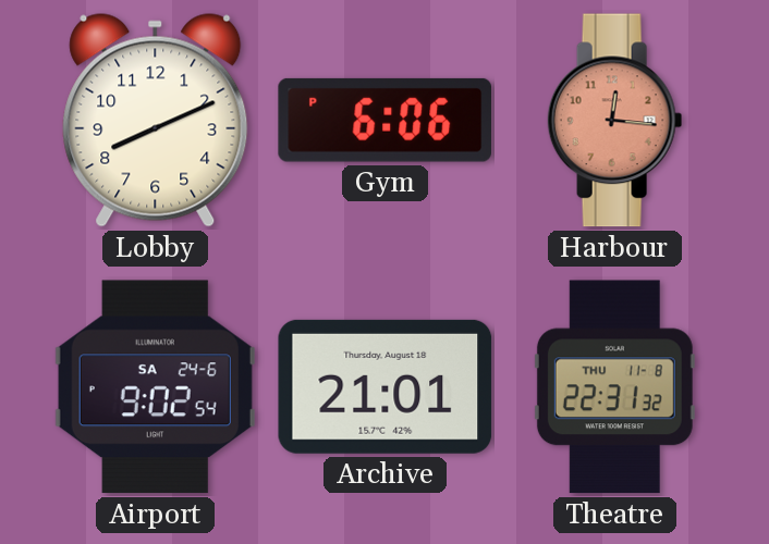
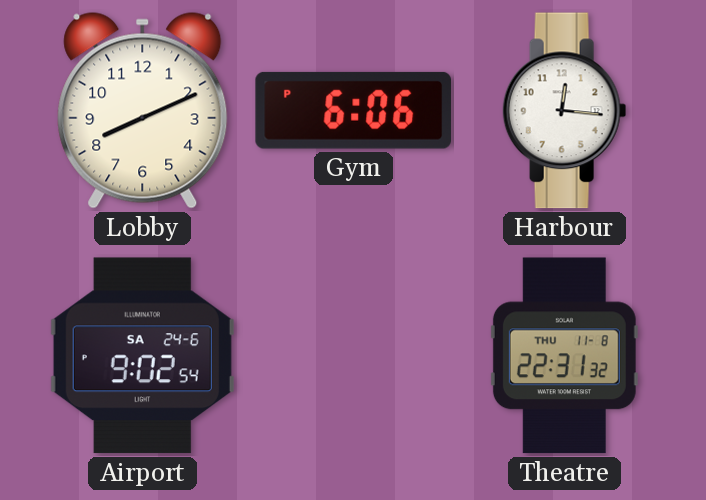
Harbour dial: salmon -> white
Archive: 21:01 -> none
